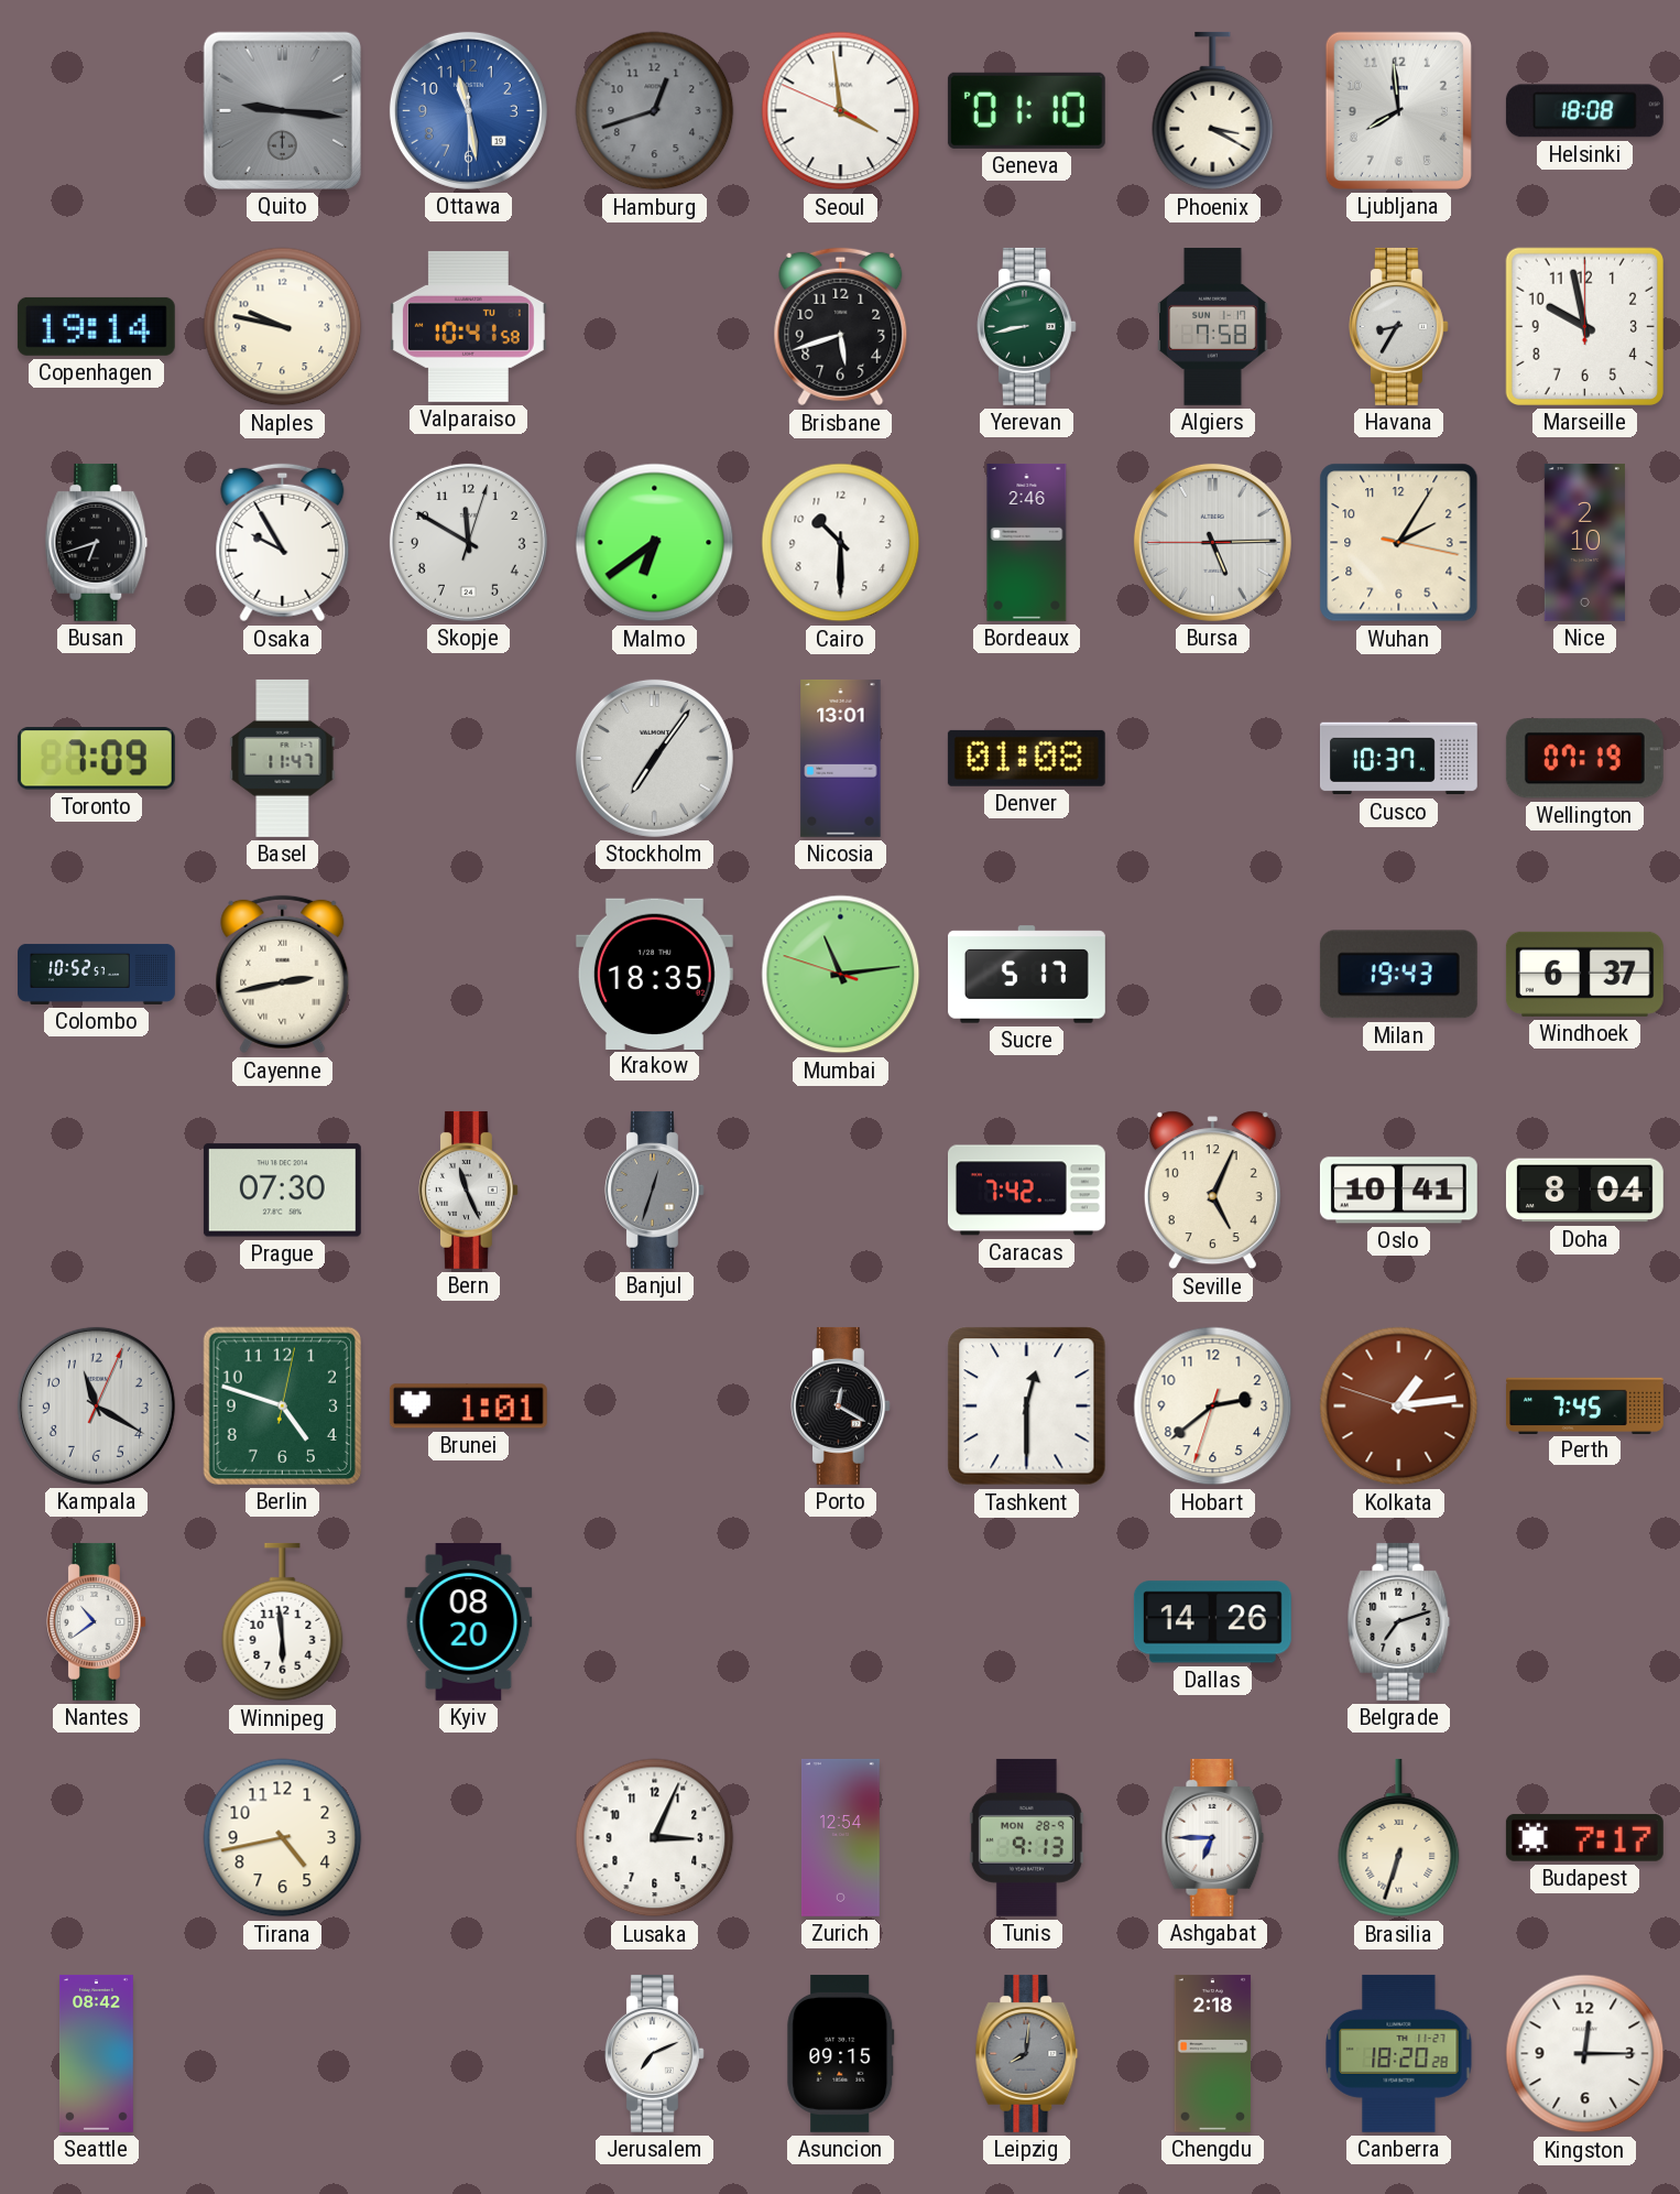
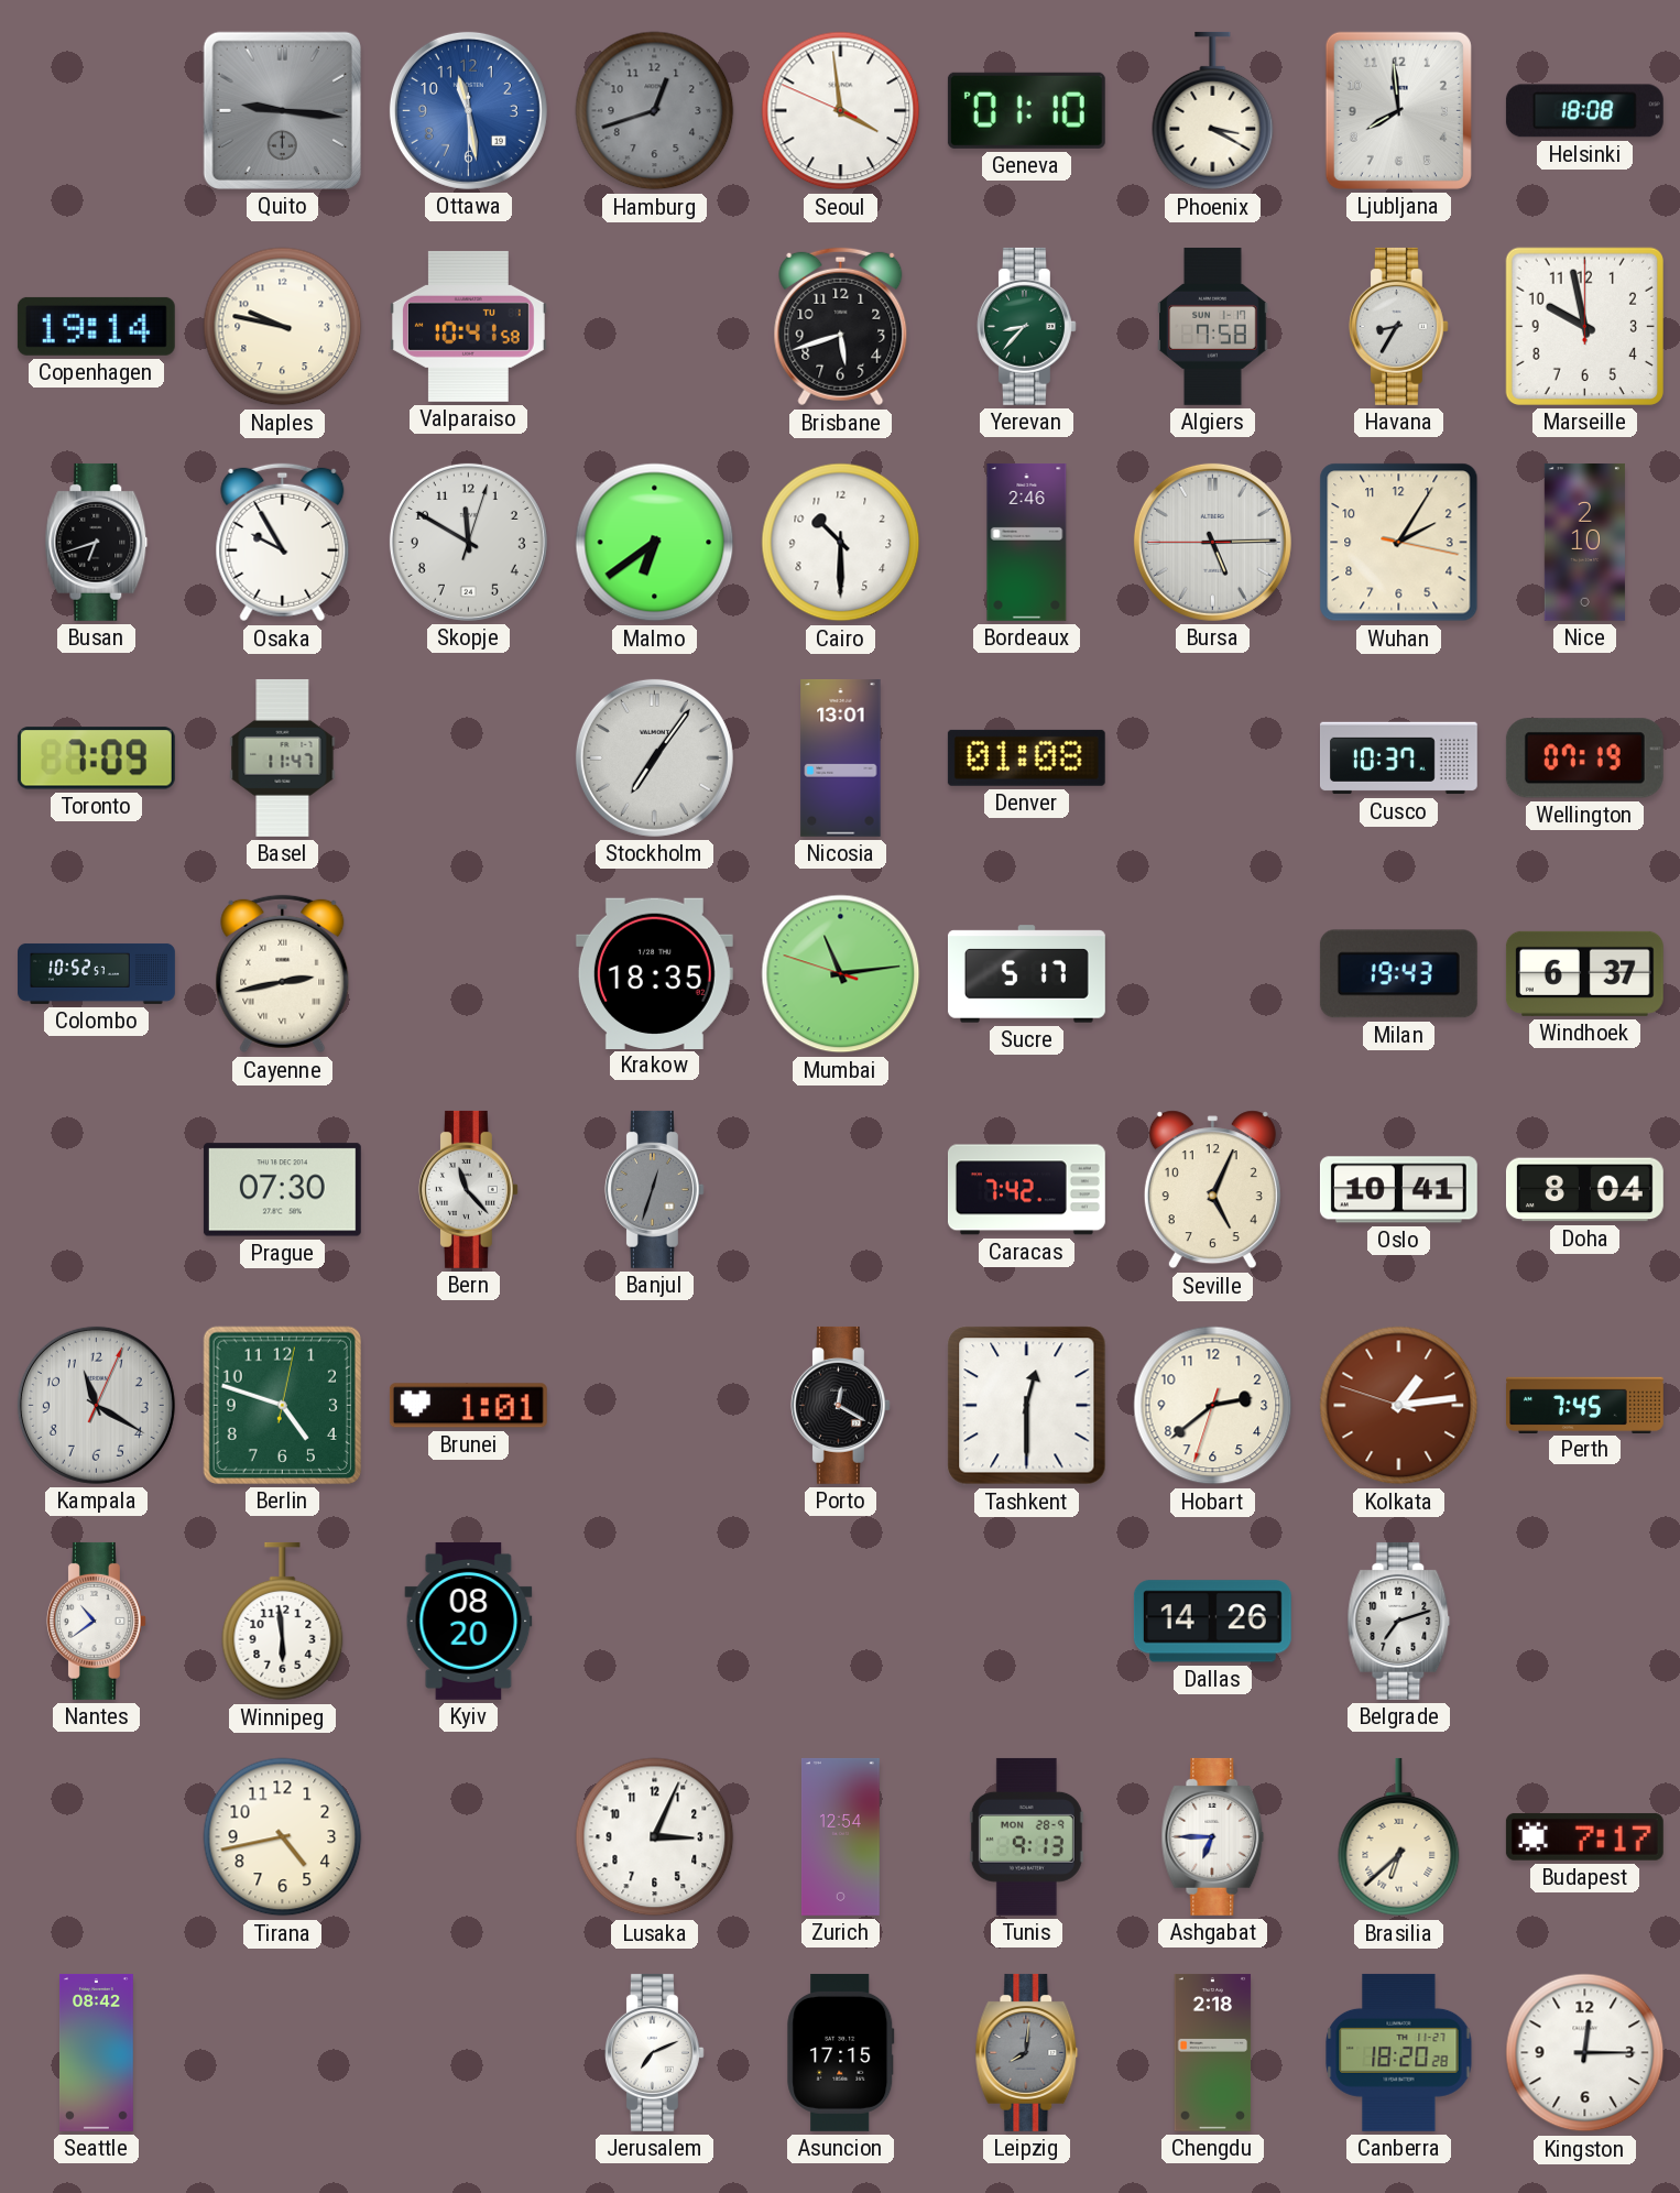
Yerevan: 8:43 -> 8:37
Bern: 11:26 -> 11:23
Brasilia: 6:33 -> 6:38
Asuncion: 09:15 -> 17:15
